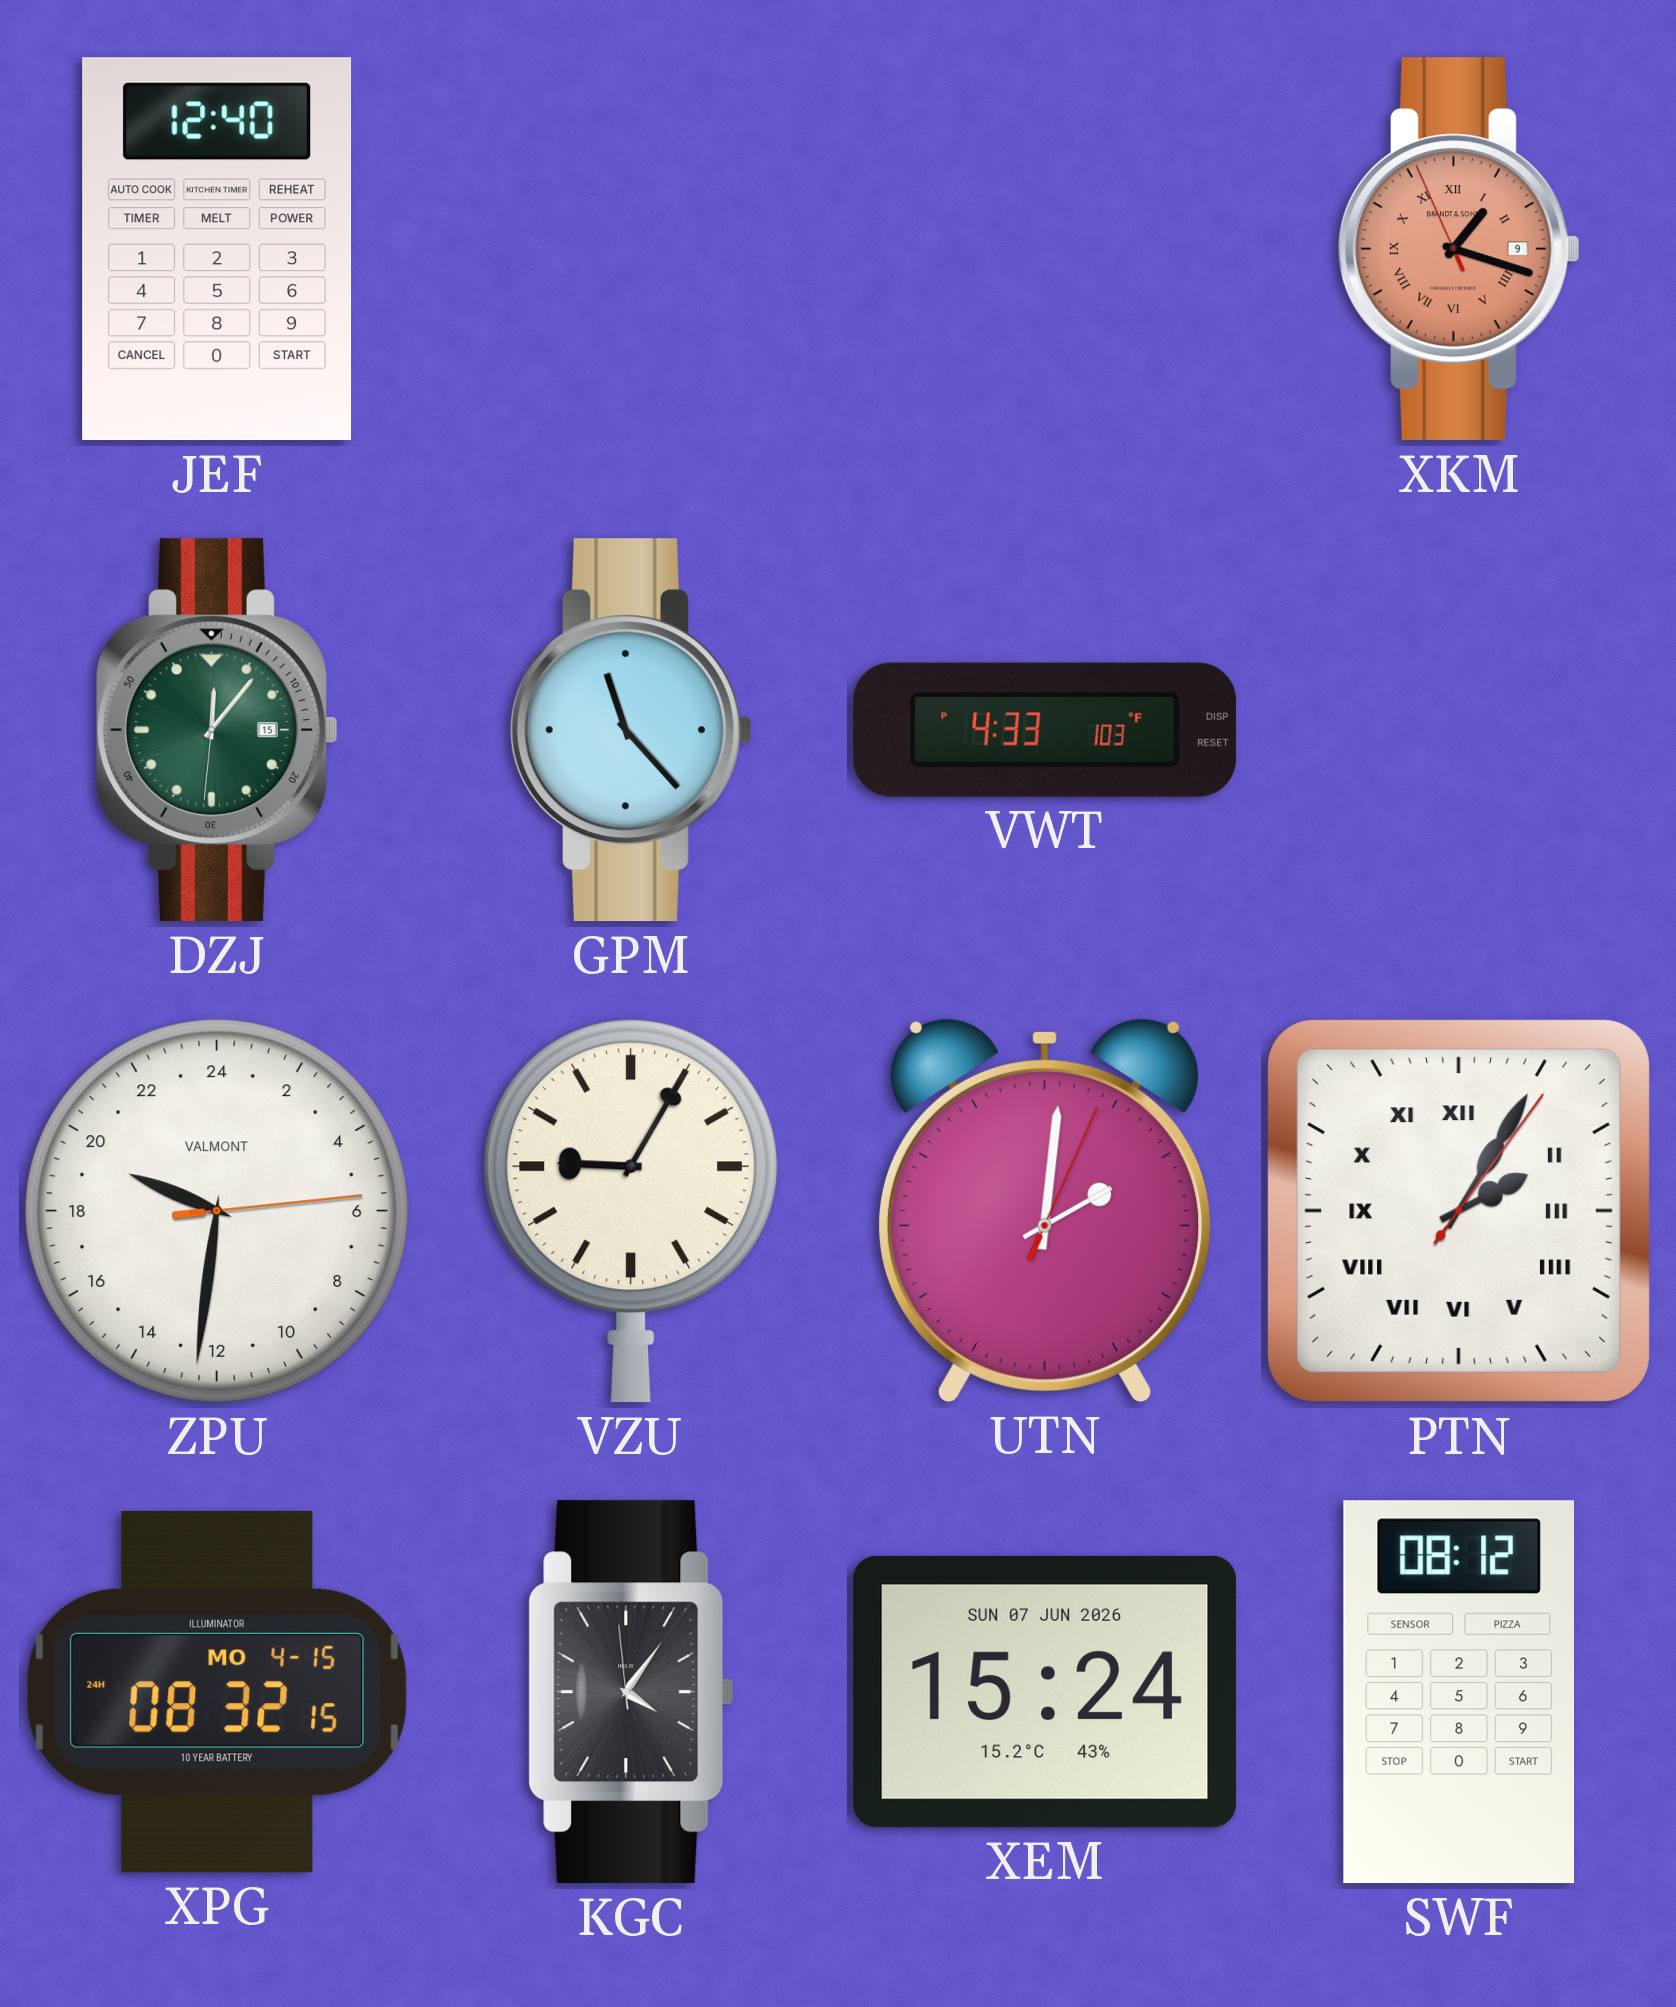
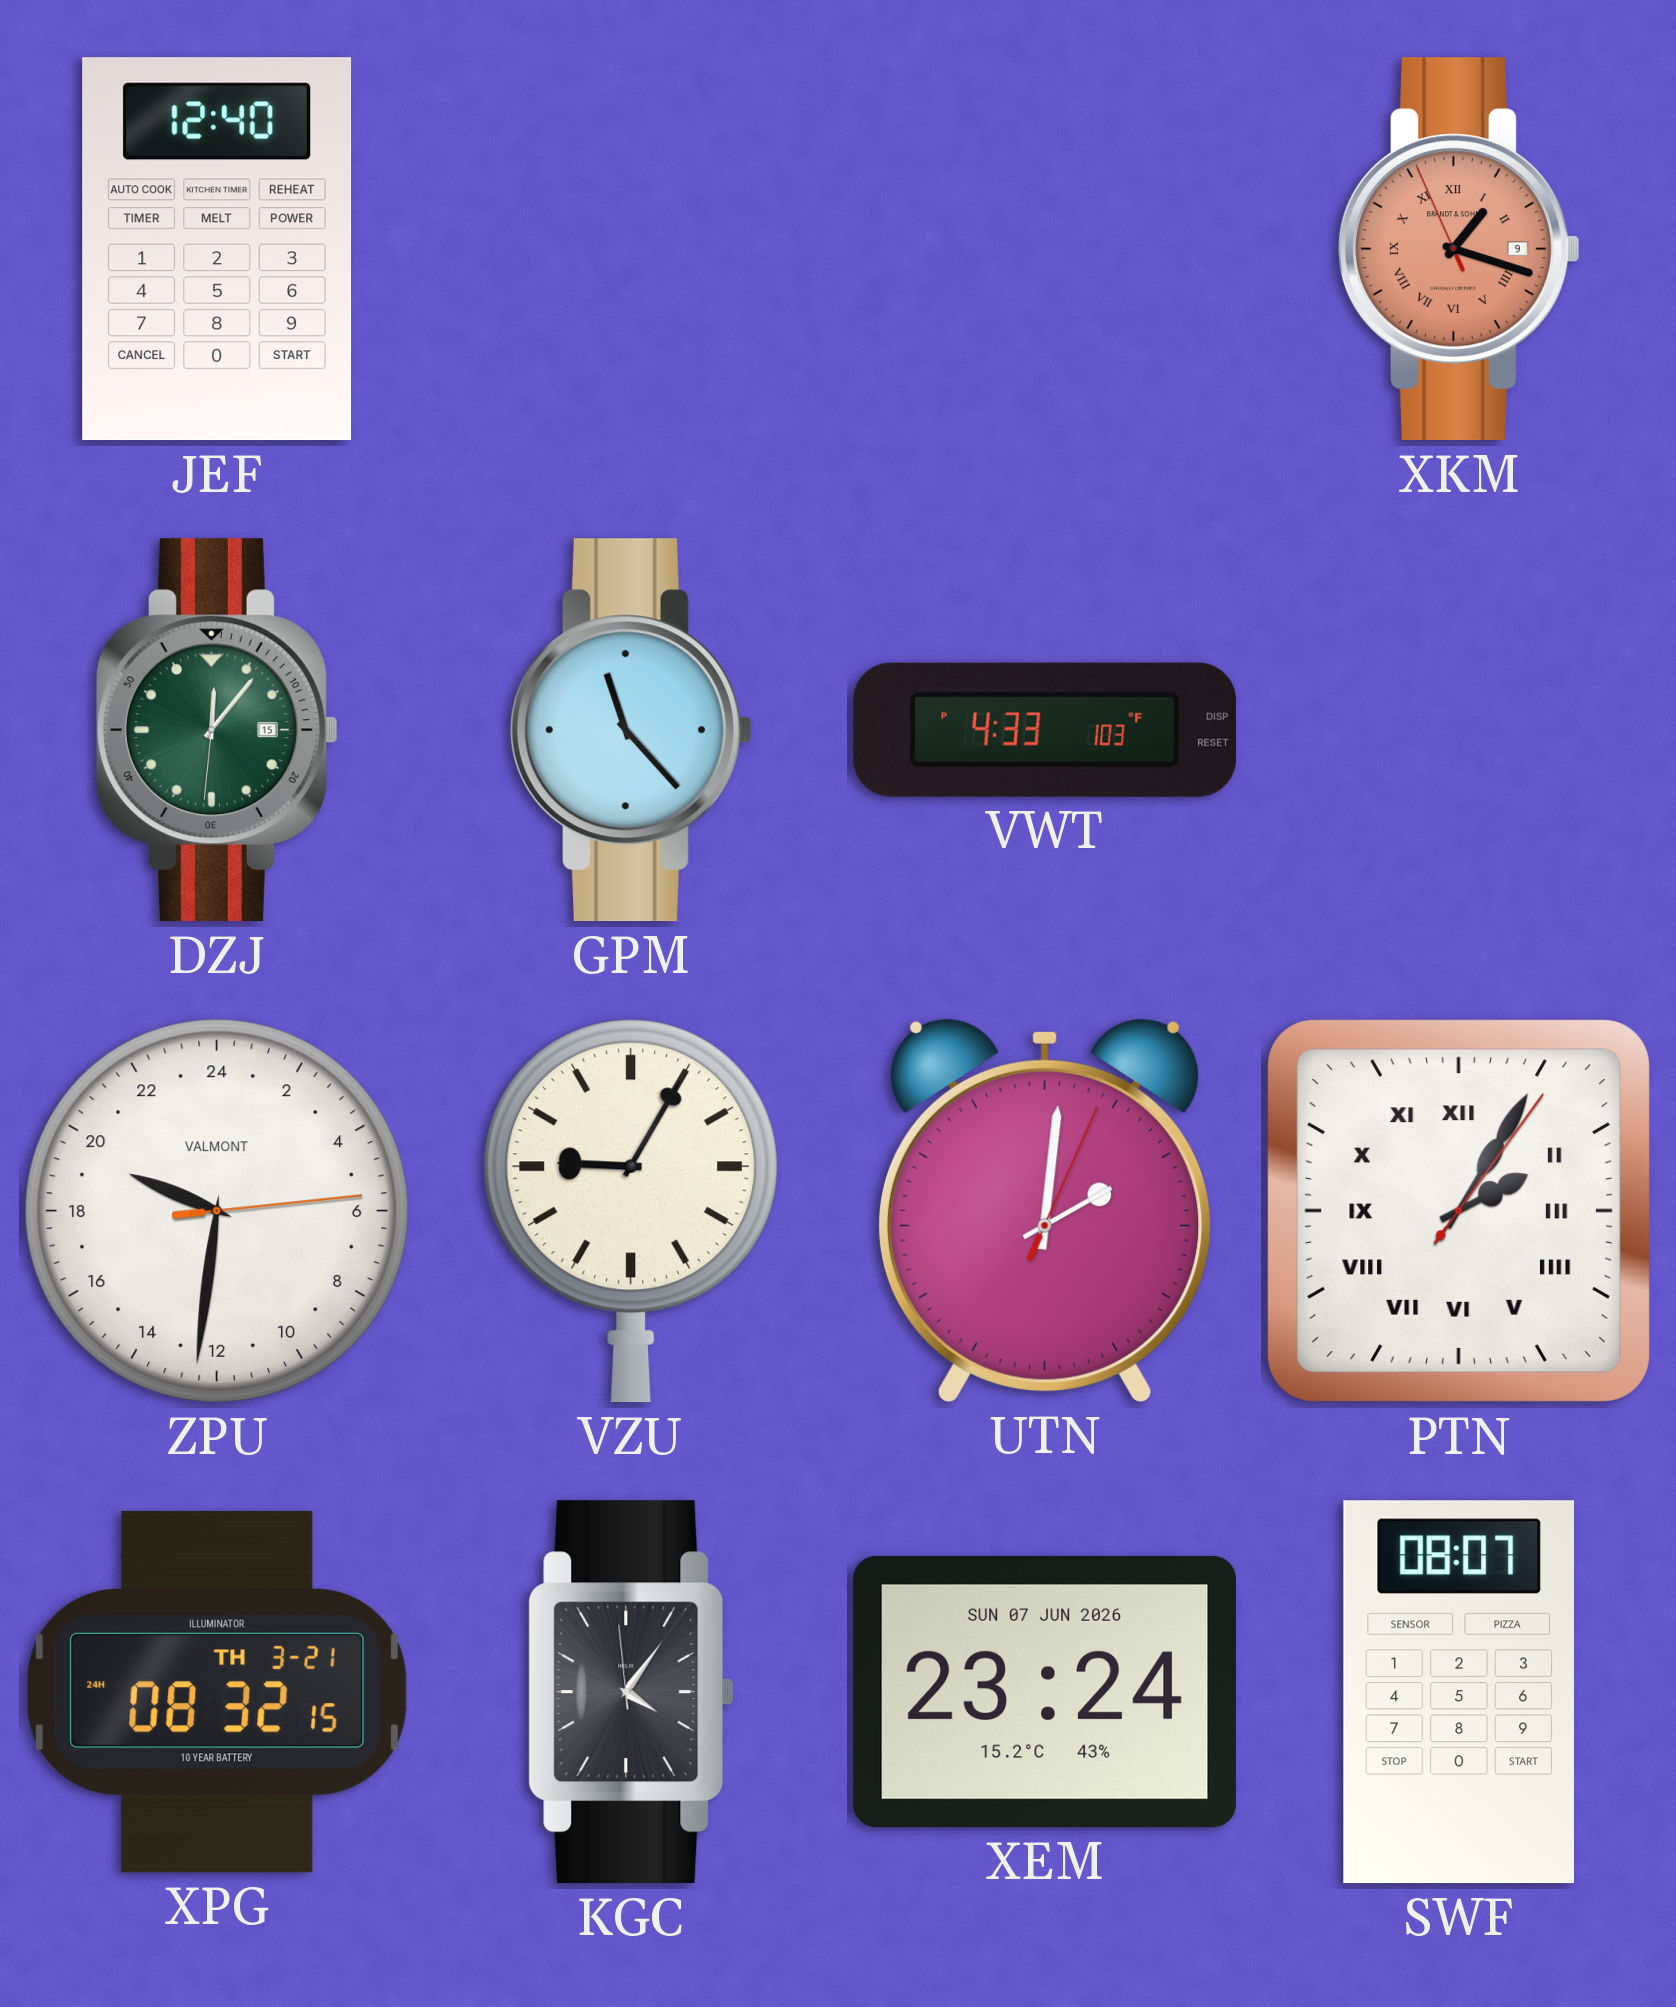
XPG date: MO 4-15 -> TH 3-21
XEM: 15:24 -> 23:24
SWF: 08:12 -> 08:07
